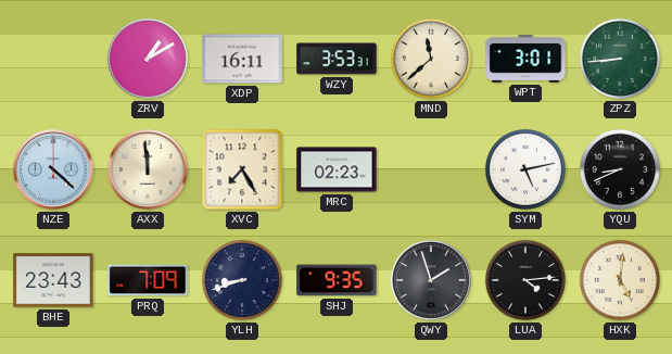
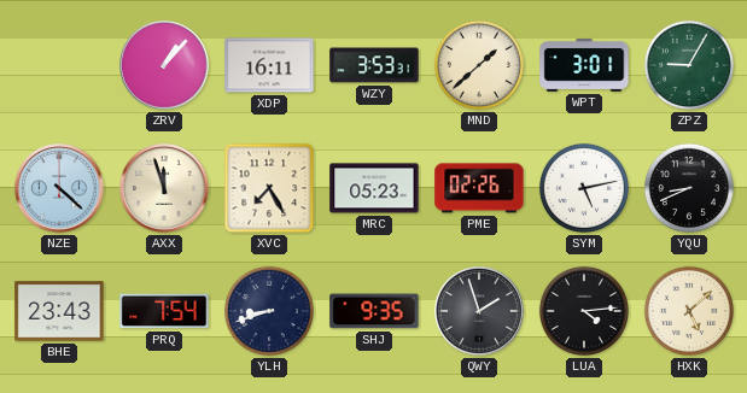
ZRV: 1:10 -> 1:07
MND: 11:38 -> 1:38
ZPZ: 8:44 -> 9:05
AXX: 11:59 -> 11:57
MRC: 02:23 -> 05:23
PME: none -> 02:26
PRQ: 7:09 -> 7:54
HXK: 5:01 -> 5:08
